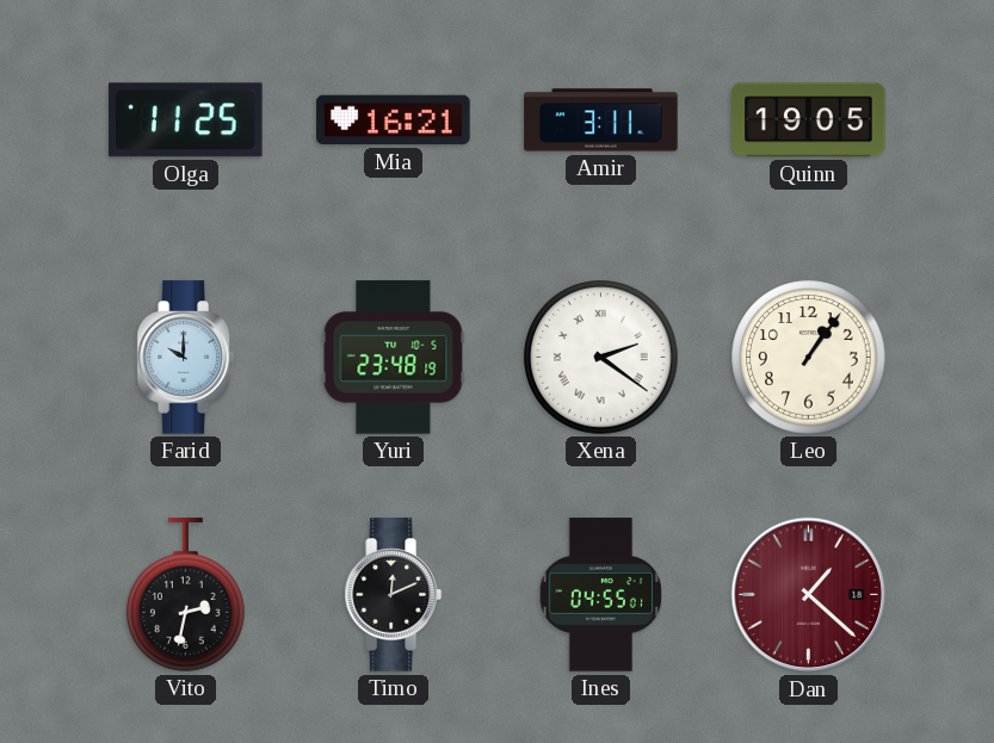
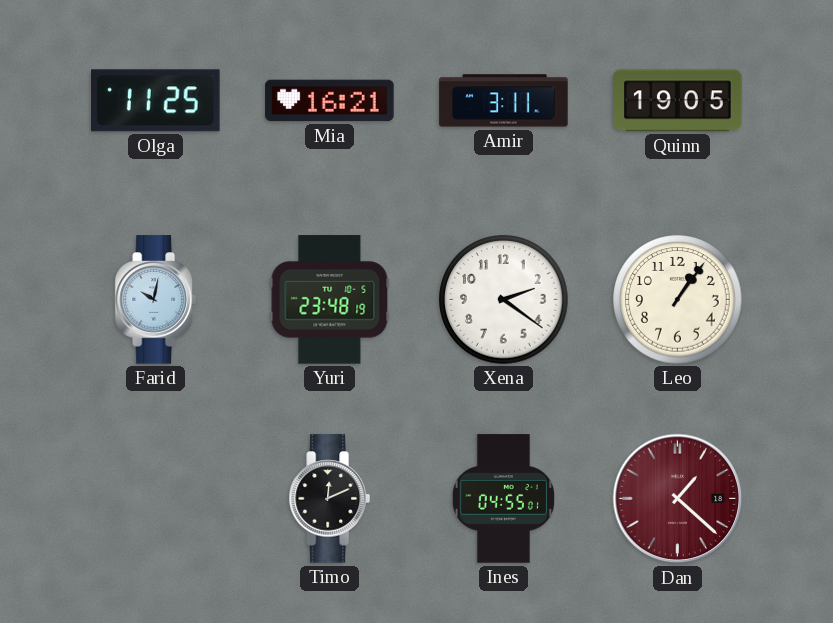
Farid: 10:00 -> 10:02
Xena numerals: Roman -> Arabic
Vito: 2:32 -> none
